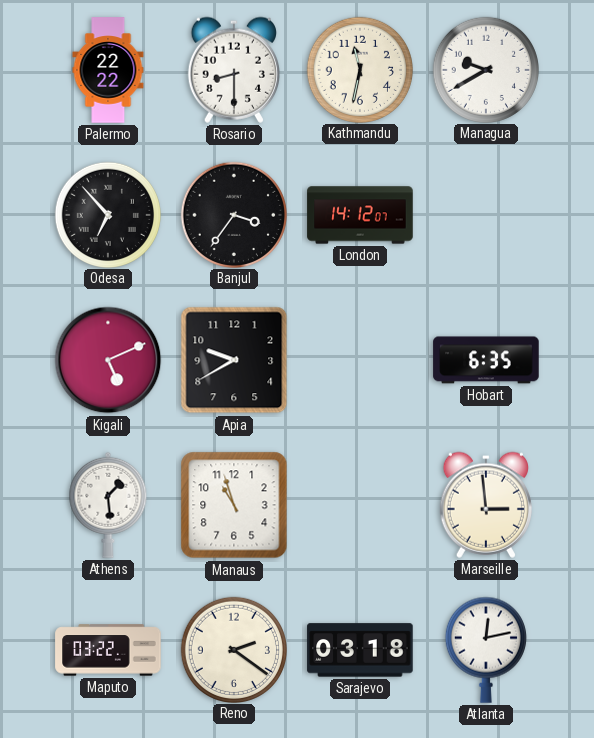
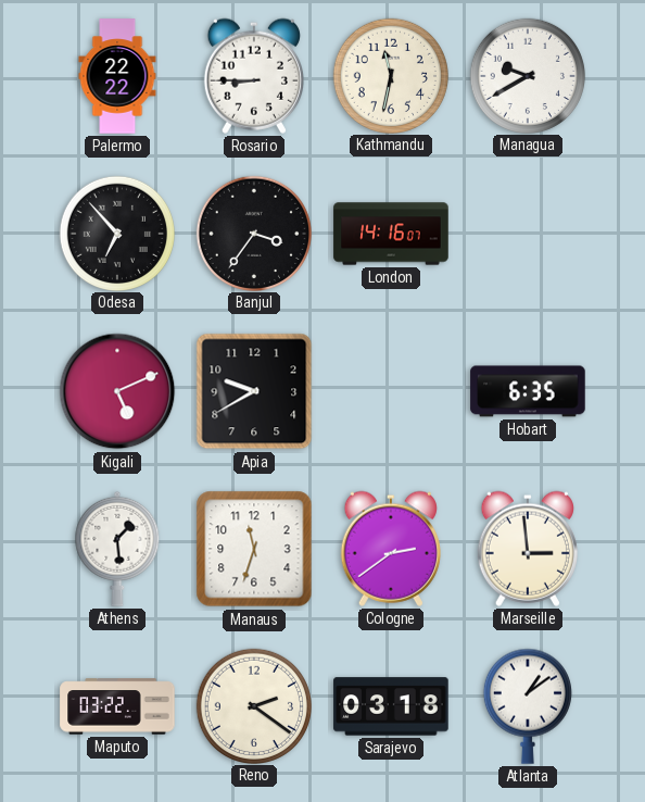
Rosario: 8:30 -> 8:45
London: 14:12 -> 14:16
Manaus: 10:57 -> 11:33
Cologne: none -> 2:39
Atlanta: 12:13 -> 1:09
